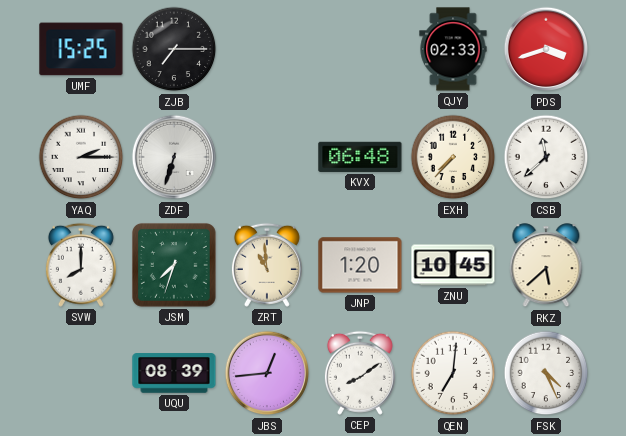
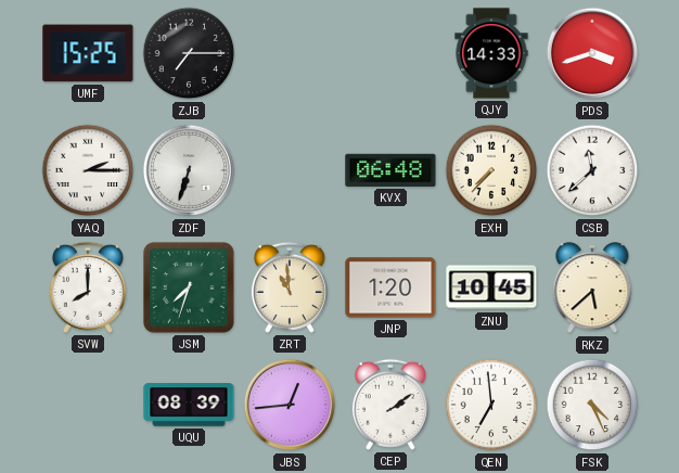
QJY: 02:33 -> 14:33
CEP: 8:09 -> 2:09
QEN: 7:01 -> 6:59
